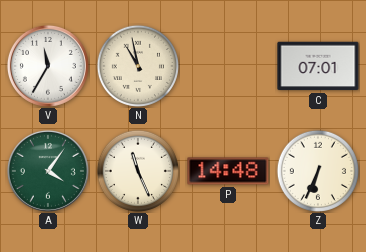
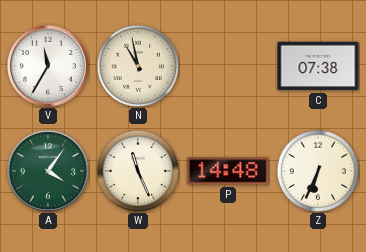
C: 07:01 -> 07:38
